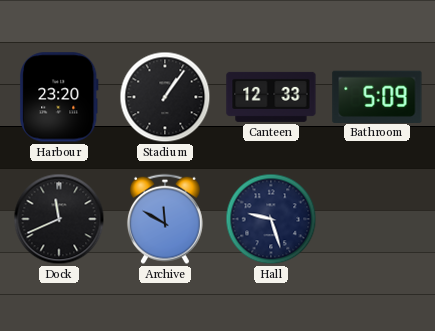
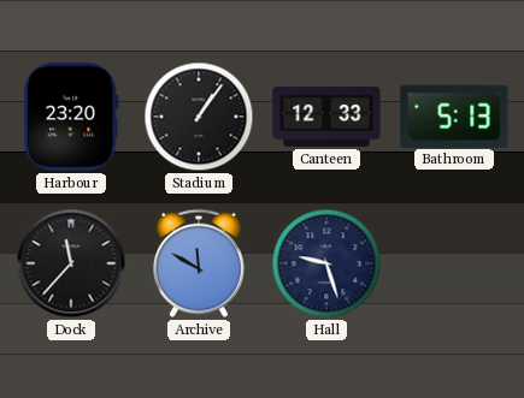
Bathroom: 5:09 -> 5:13
Dock: 11:41 -> 11:37
